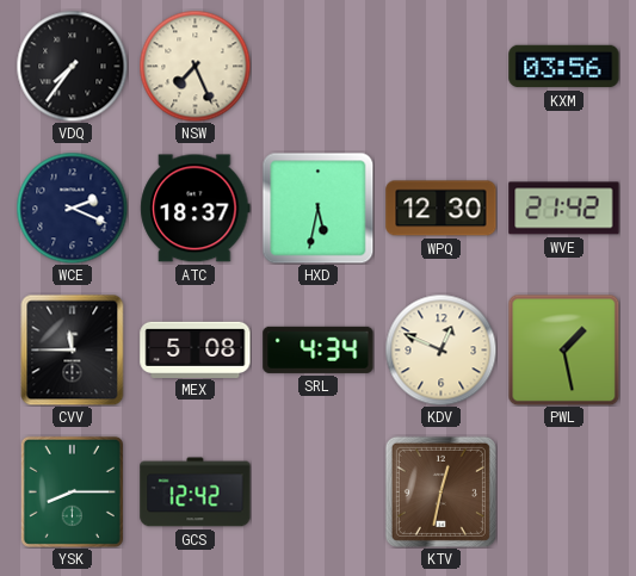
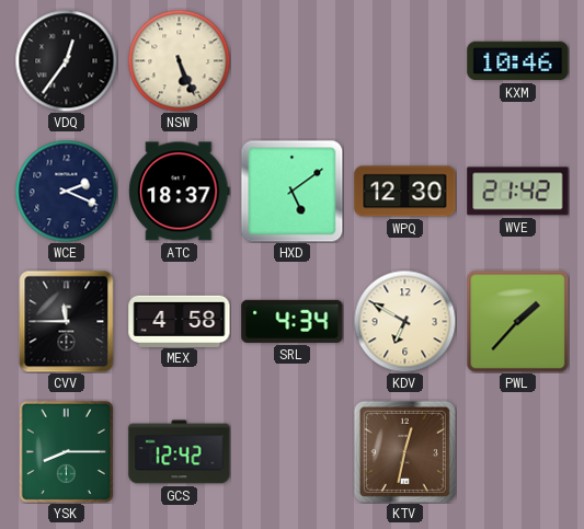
VDQ: 7:36 -> 12:36
NSW: 7:26 -> 5:26
KXM: 03:56 -> 10:46
HXD: 5:32 -> 5:09
MEX: 5:08 -> 4:58
KDV: 12:49 -> 6:50
PWL: 1:28 -> 1:37
